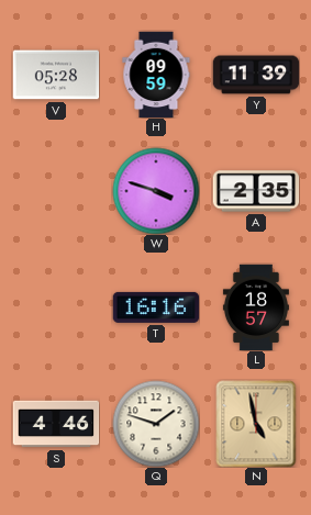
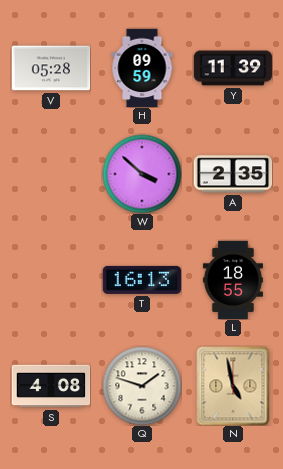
W: 3:48 -> 3:52
T: 16:16 -> 16:13
L: 18:57 -> 18:55
S: 4:46 -> 4:08
